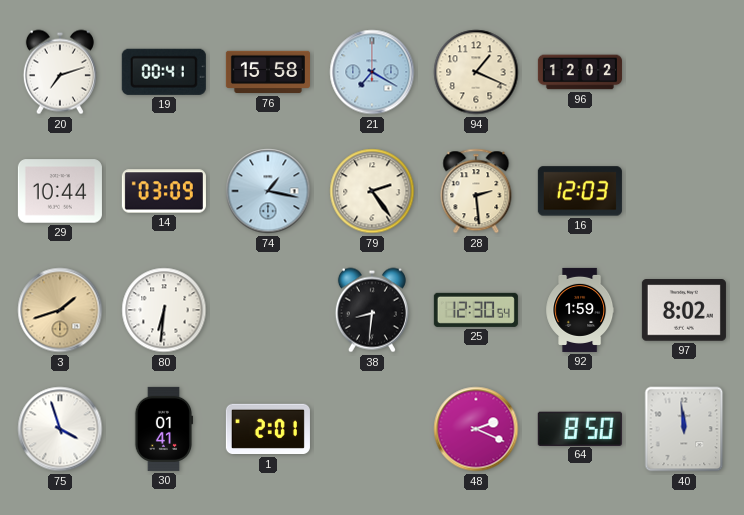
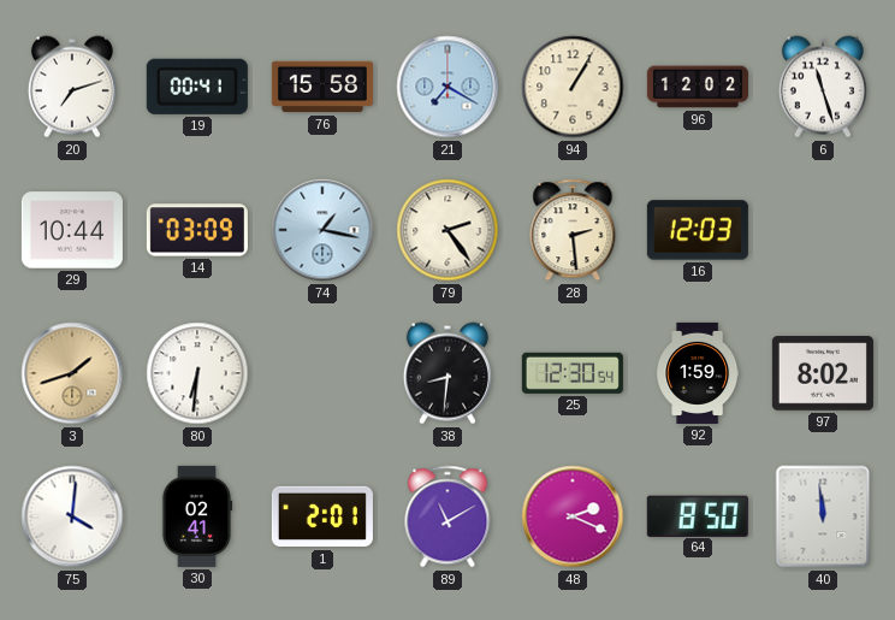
94: 1:19 -> 1:05
6: none -> 11:27
75: 3:57 -> 4:01
30: 01:41 -> 02:41
89: none -> 11:10
